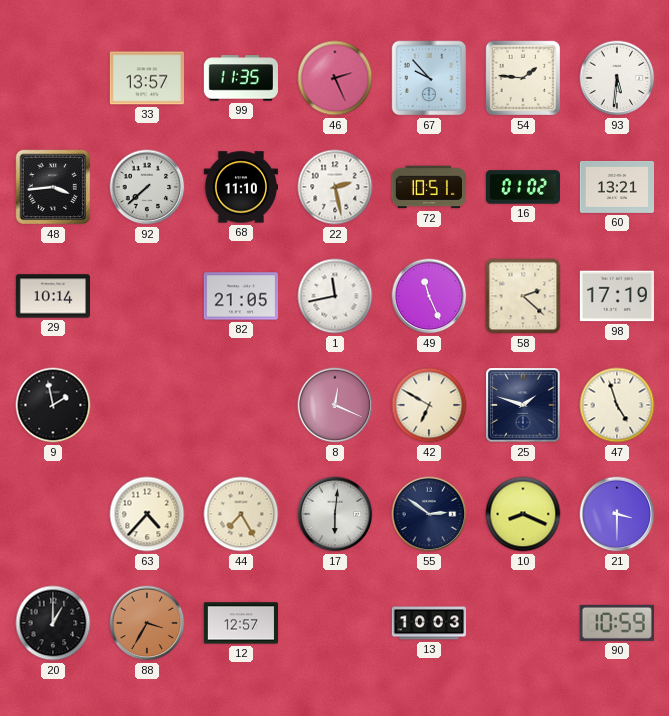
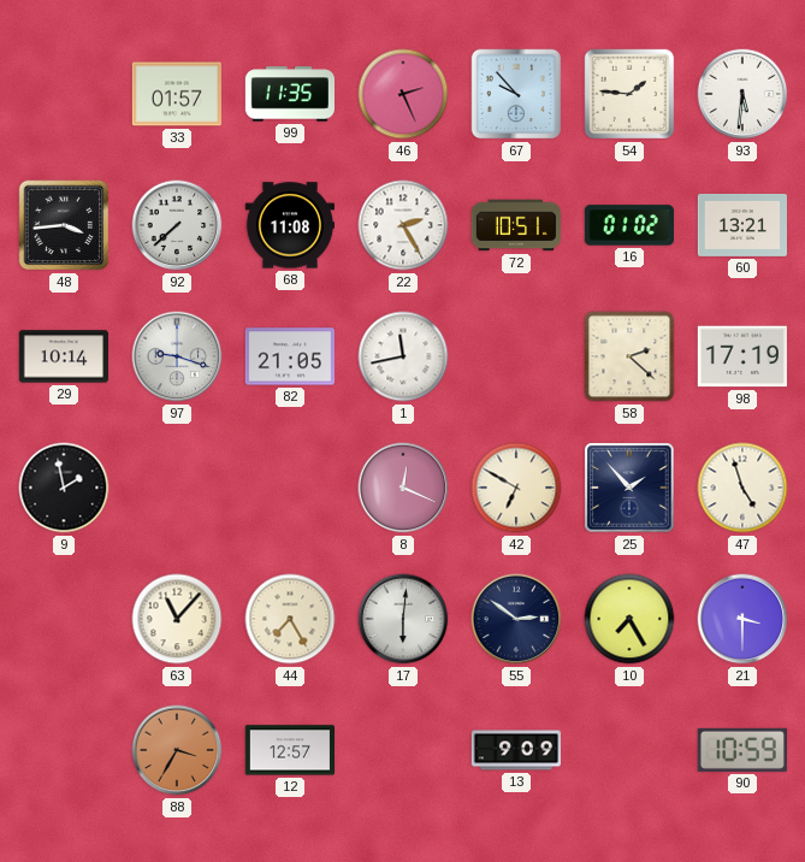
33: 13:57 -> 01:57
68: 11:10 -> 11:08
22: 2:28 -> 2:25
97: none -> 9:18
49: 11:26 -> none
25: 1:48 -> 1:53
63: 4:37 -> 11:07
10: 8:19 -> 7:25
20: 1:00 -> none
13: 10:03 -> 9:09
